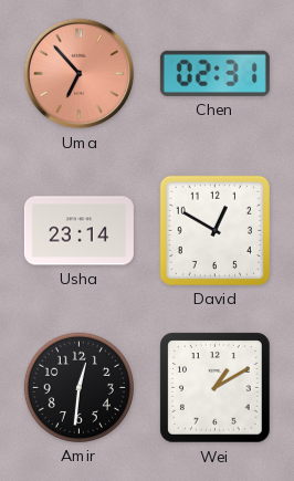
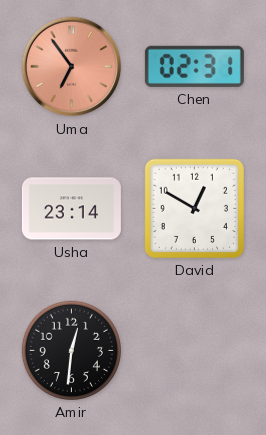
Uma: 6:53 -> 6:54
Wei: 1:10 -> none
